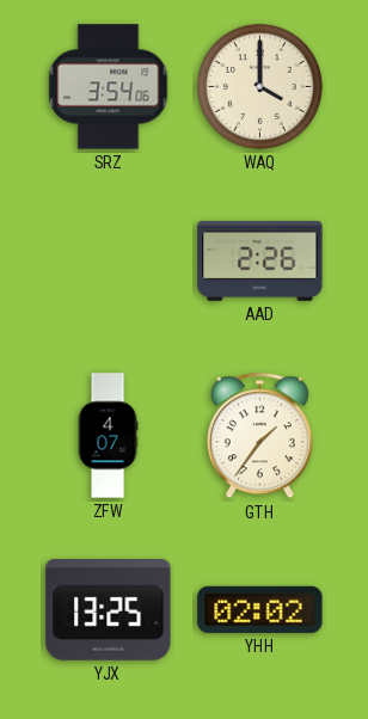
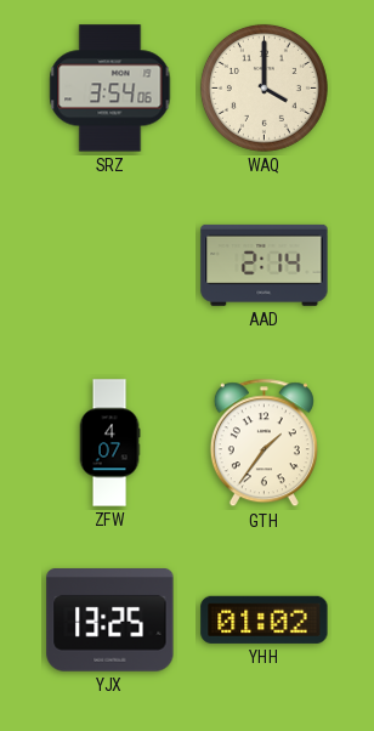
AAD: 2:26 -> 2:14
YHH: 02:02 -> 01:02
